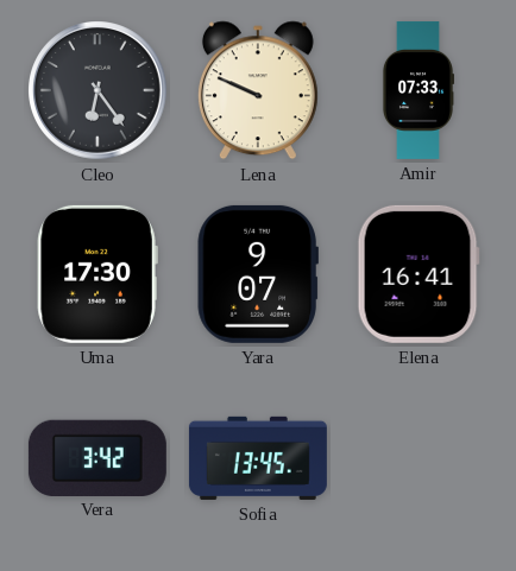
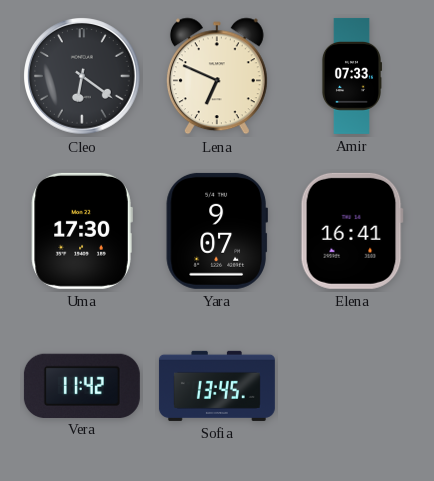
Cleo: 6:24 -> 6:21
Lena: 9:49 -> 6:49
Vera: 3:42 -> 11:42
